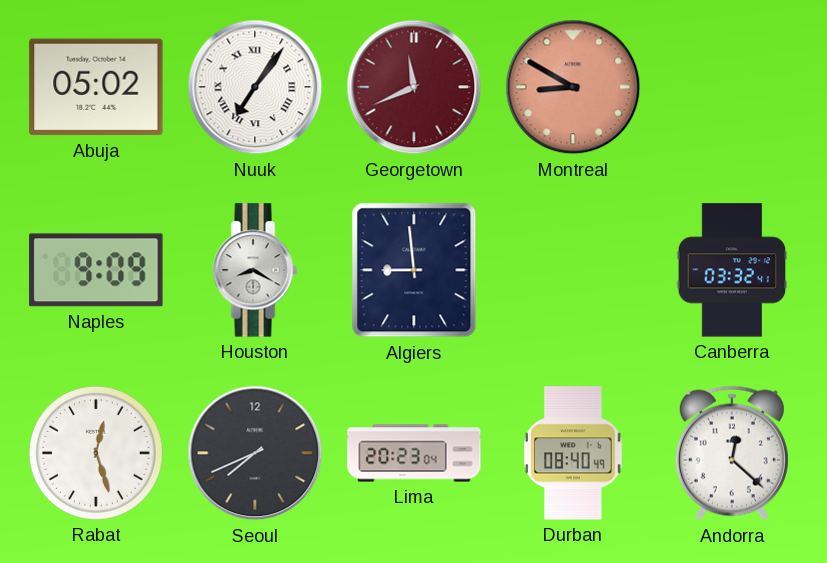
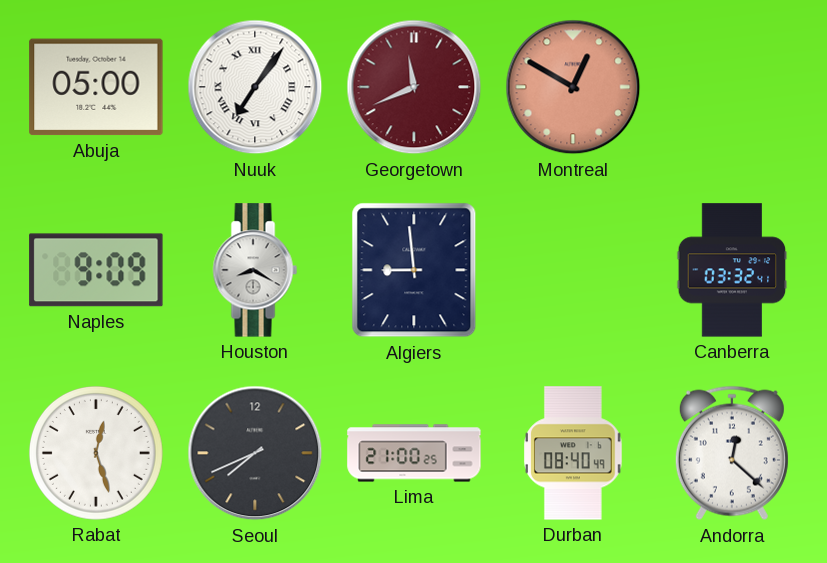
Abuja: 05:02 -> 05:00
Montreal: 8:50 -> 12:50
Lima: 20:23 -> 21:00
